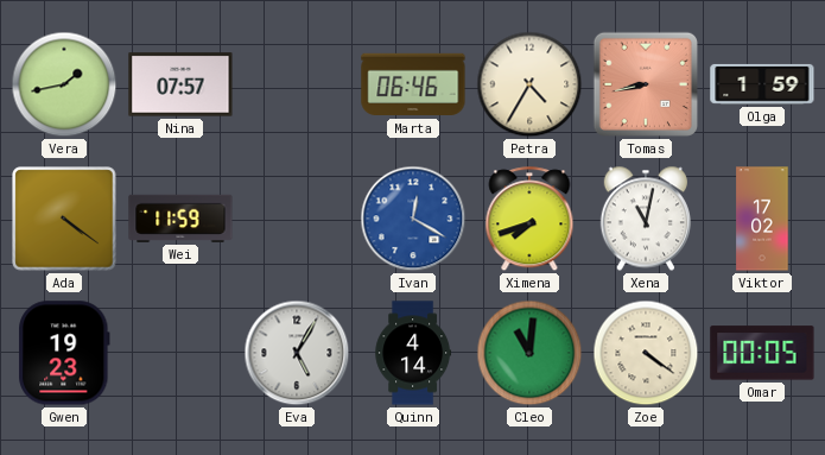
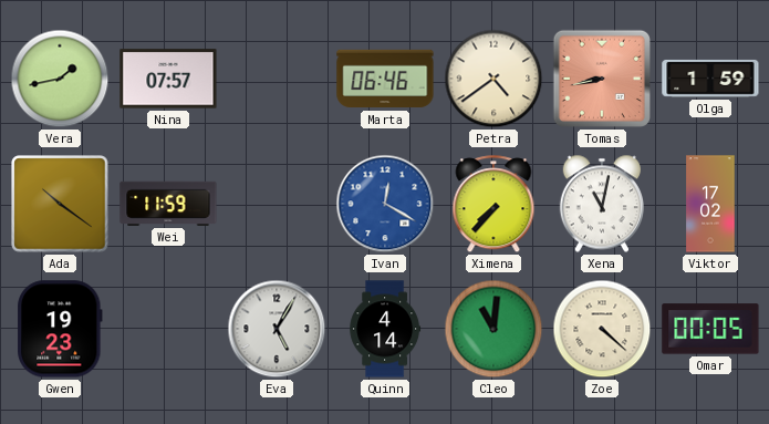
Petra: 4:35 -> 4:39
Ada: 4:21 -> 10:21
Ximena: 7:42 -> 7:37
Zoe: 4:21 -> 4:22
